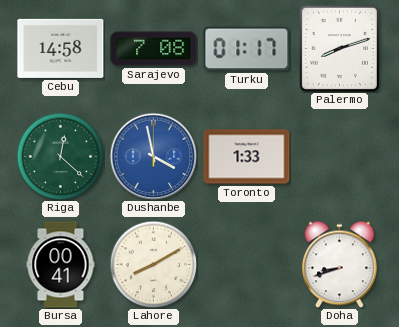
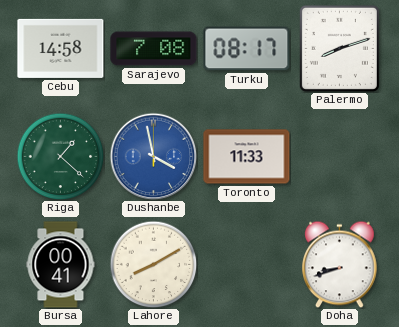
Turku: 01:17 -> 08:17
Riga: 12:22 -> 1:22
Toronto: 1:33 -> 11:33
